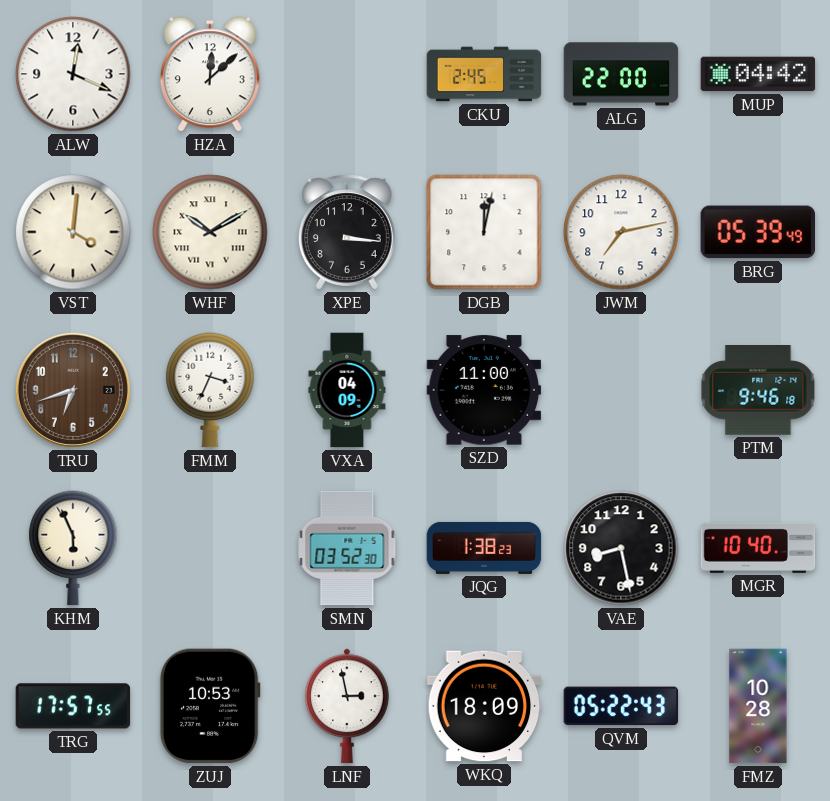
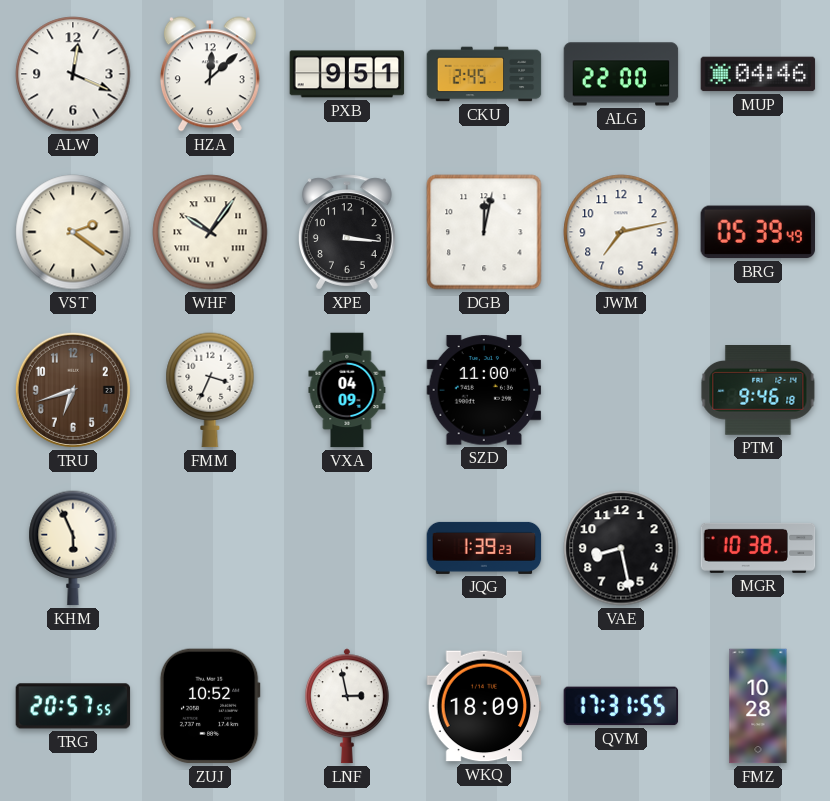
PXB: none -> 9:51
MUP: 04:42 -> 04:46
VST: 4:01 -> 2:21
WHF: 10:10 -> 10:06
SMN: 03:52 -> none
JQG: 1:38 -> 1:39
MGR: 10:40 -> 10:38
TRG: 17:57 -> 20:57
ZUJ: 10:53 -> 10:52
QVM: 05:22 -> 17:31
